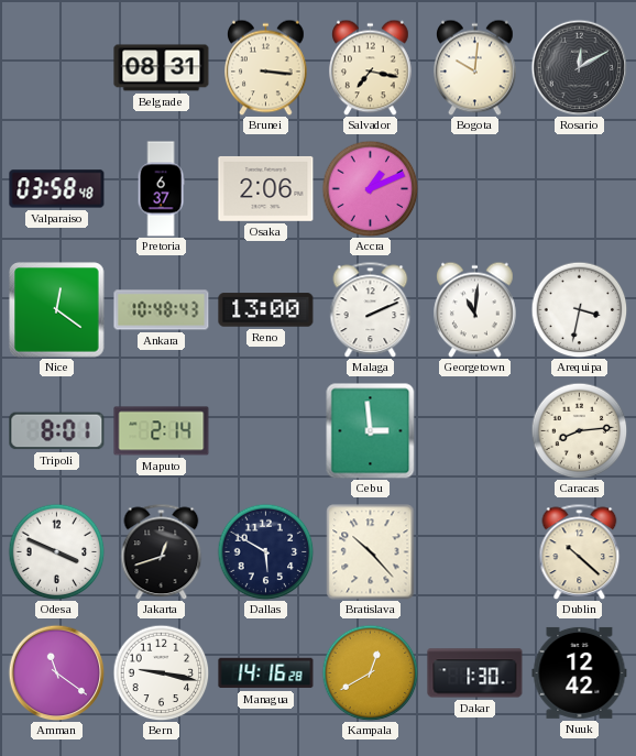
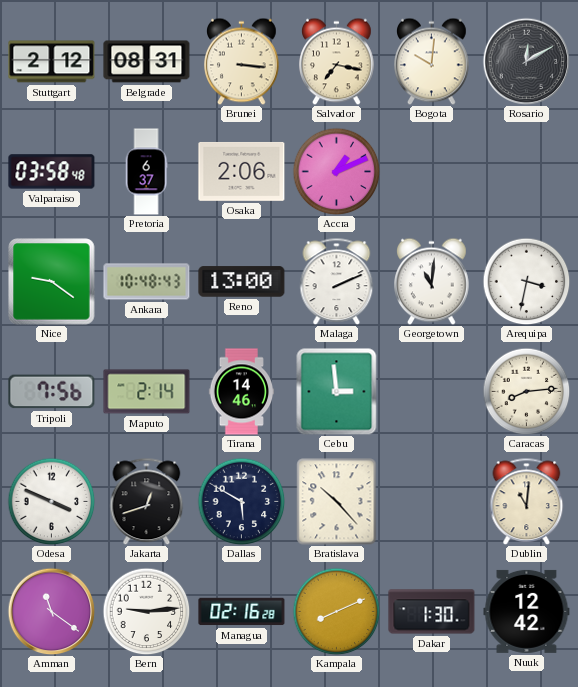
Stuttgart: none -> 2:12
Nice: 12:21 -> 9:21
Tripoli: 8:01 -> 7:56
Tirana: none -> 14:46
Dublin: 10:22 -> 11:01
Bern: 9:17 -> 9:14
Managua: 14:16 -> 02:16
Kampala: 12:40 -> 8:11
